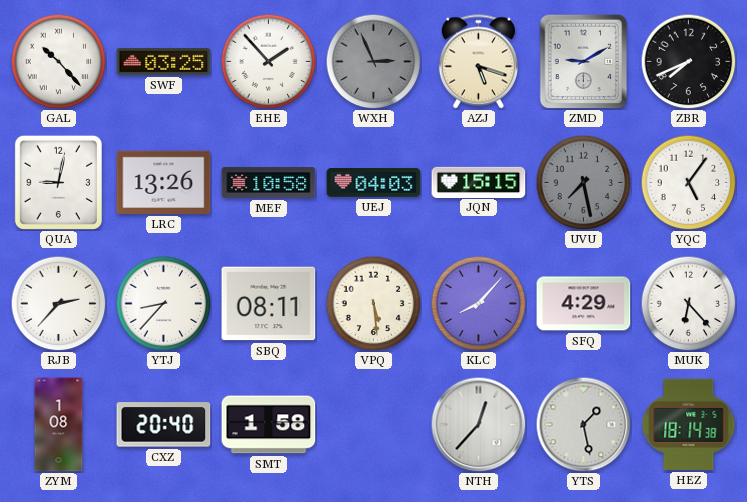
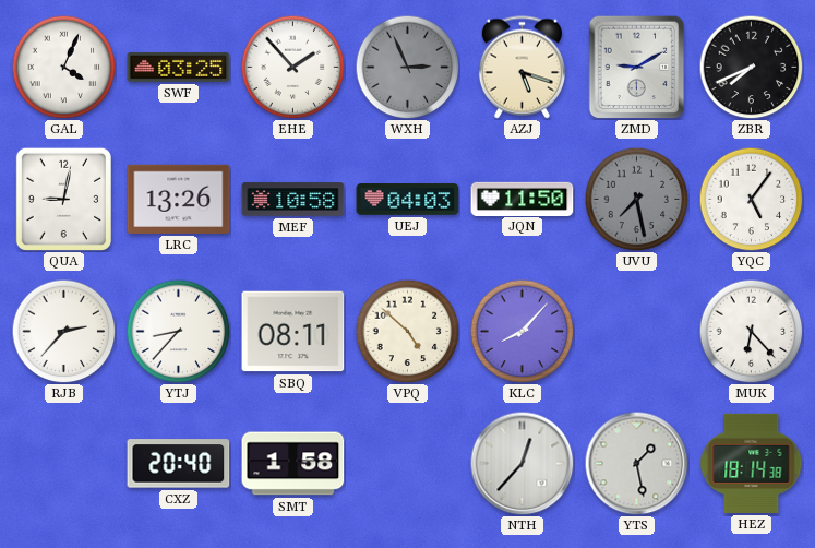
GAL: 10:23 -> 4:04
JQN: 15:15 -> 11:50
VPQ: 5:29 -> 4:52
SFQ: 4:29 -> none
ZYM: 1:08 -> none
